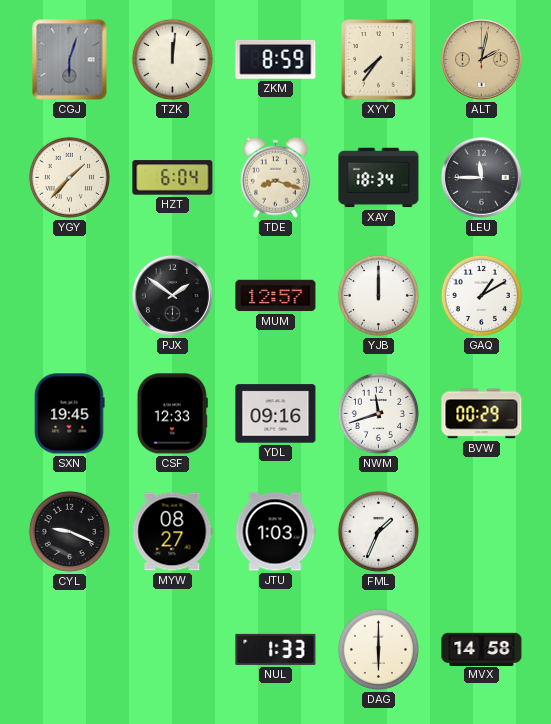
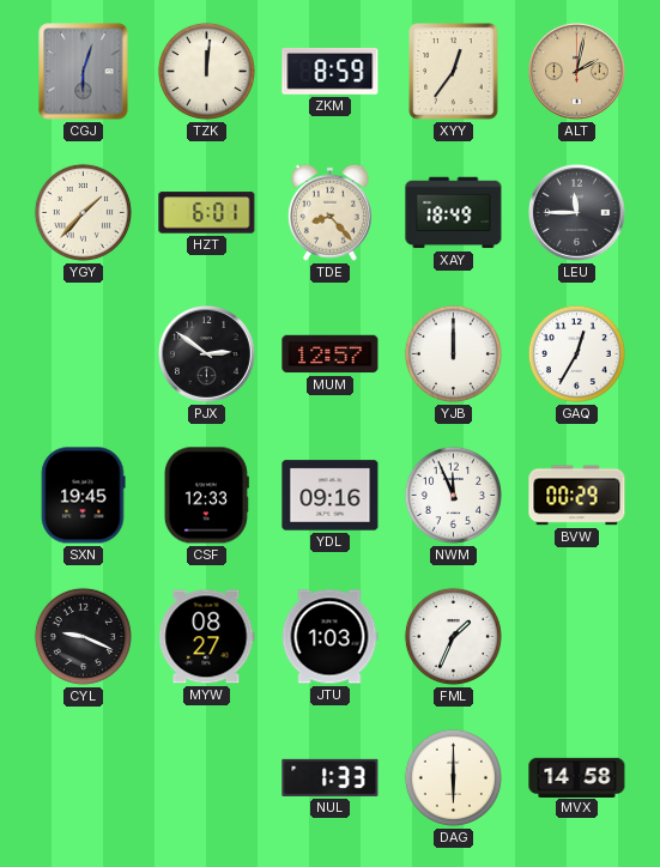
XYY: 7:36 -> 12:36
HZT: 6:04 -> 6:01
TDE: 8:18 -> 8:23
XAY: 18:34 -> 18:49
PJX: 1:51 -> 2:51
GAQ: 1:10 -> 12:35
NWM: 11:42 -> 11:56
